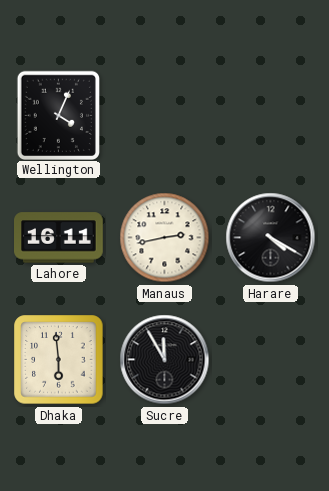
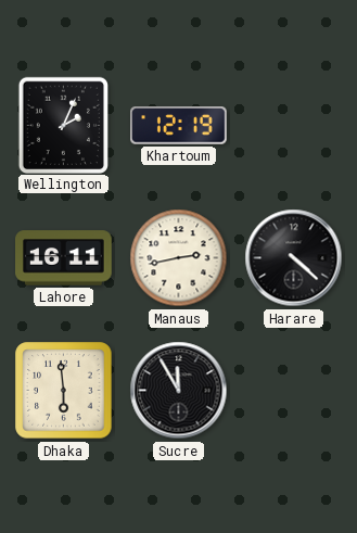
Wellington: 4:04 -> 2:04
Khartoum: none -> 12:19
Harare: 4:20 -> 4:22
